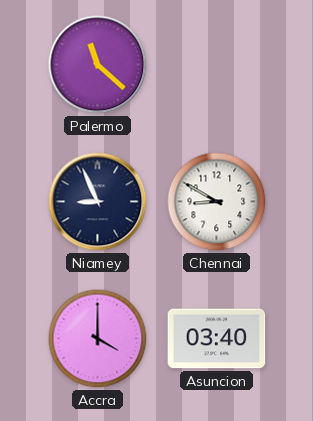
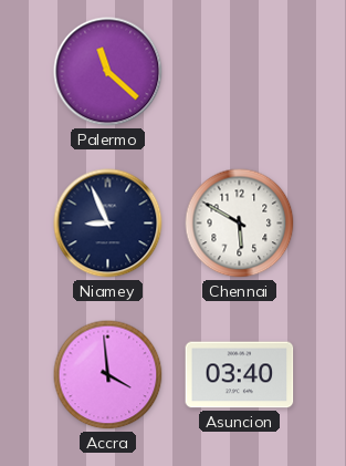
Chennai: 8:50 -> 5:50
Accra: 4:00 -> 3:59
